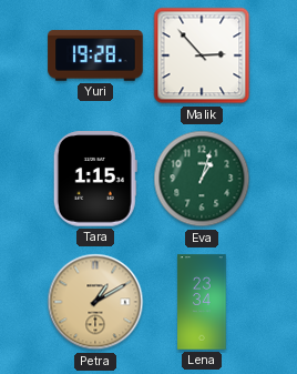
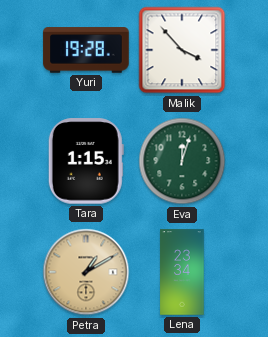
Malik: 2:53 -> 3:53
Eva: 1:03 -> 12:03
